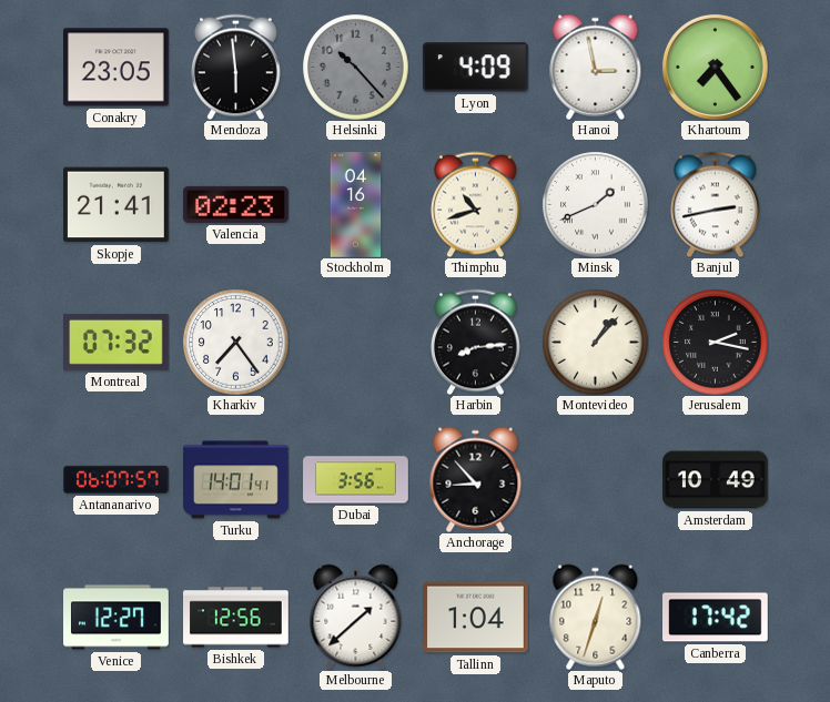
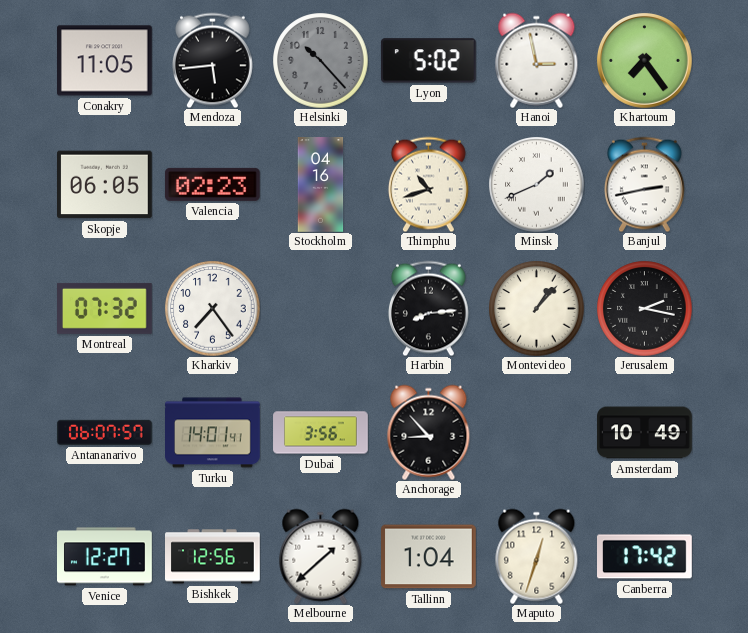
Conakry: 23:05 -> 11:05
Mendoza: 5:59 -> 5:44
Lyon: 4:09 -> 5:02
Skopje: 21:41 -> 06:05
